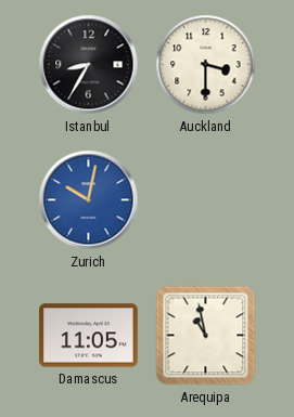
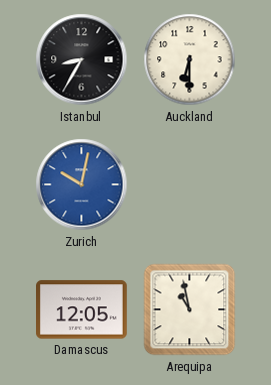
Auckland: 3:30 -> 6:30
Damascus: 11:05 -> 12:05
